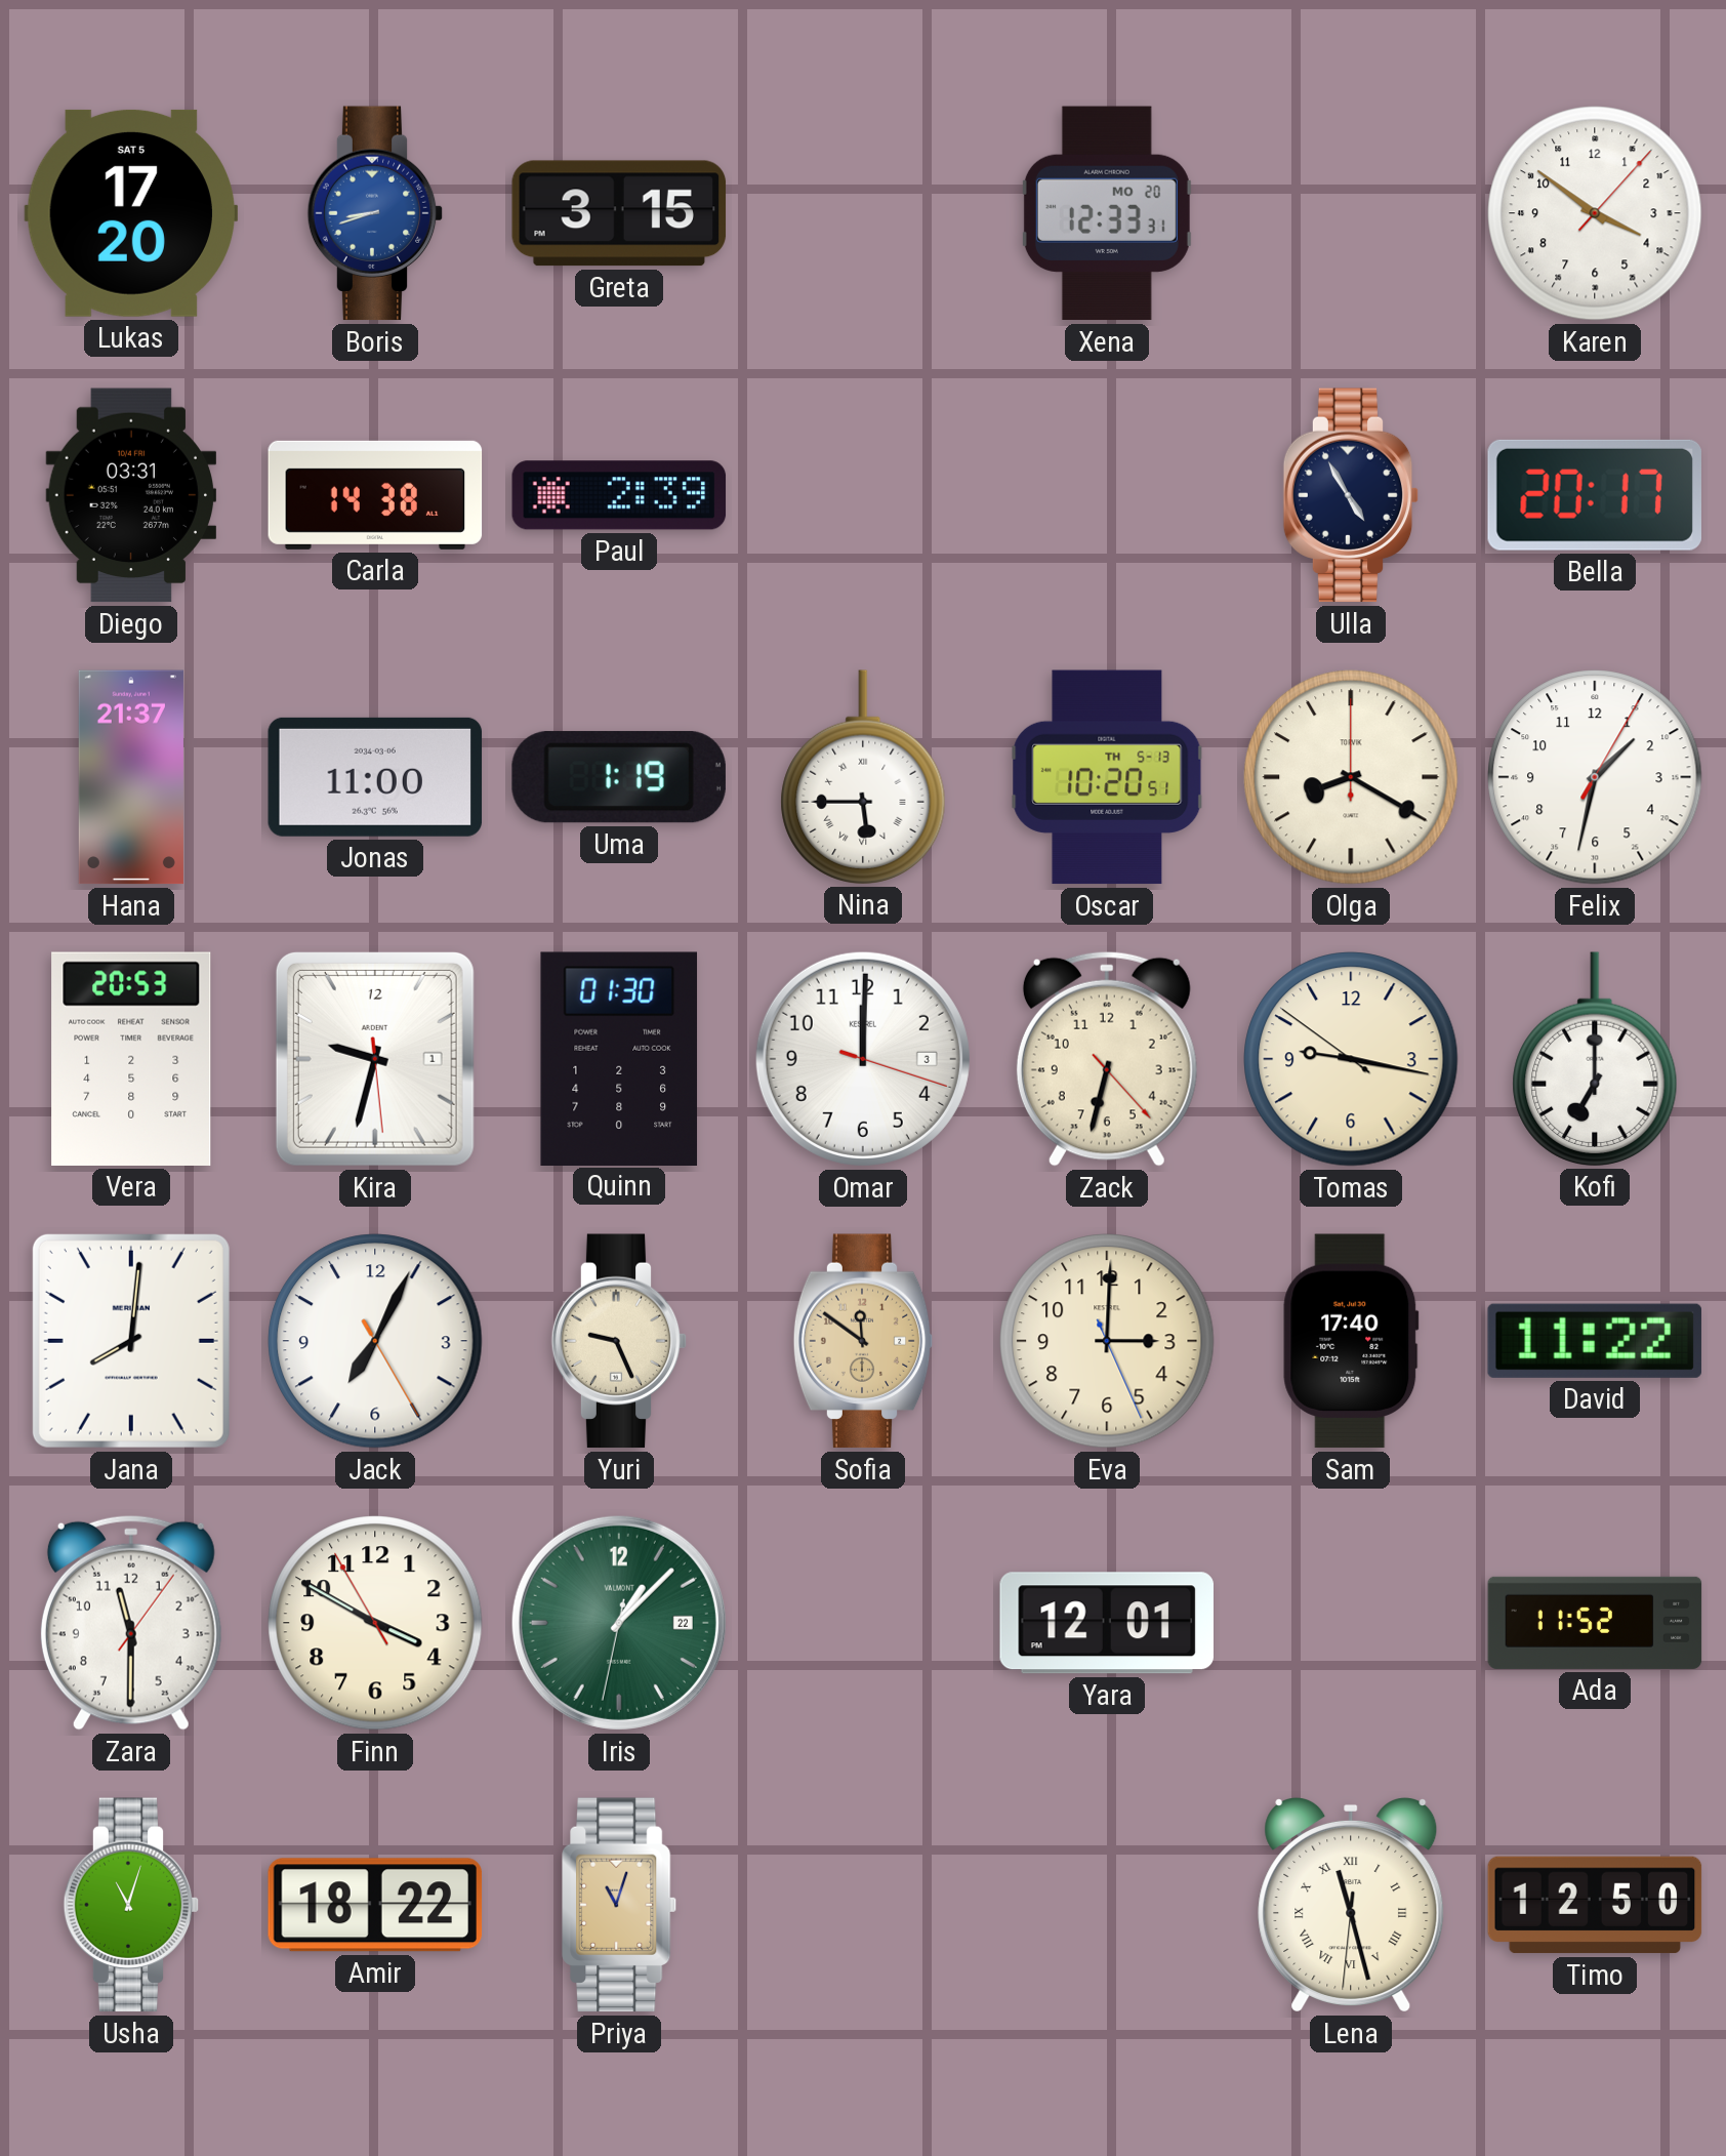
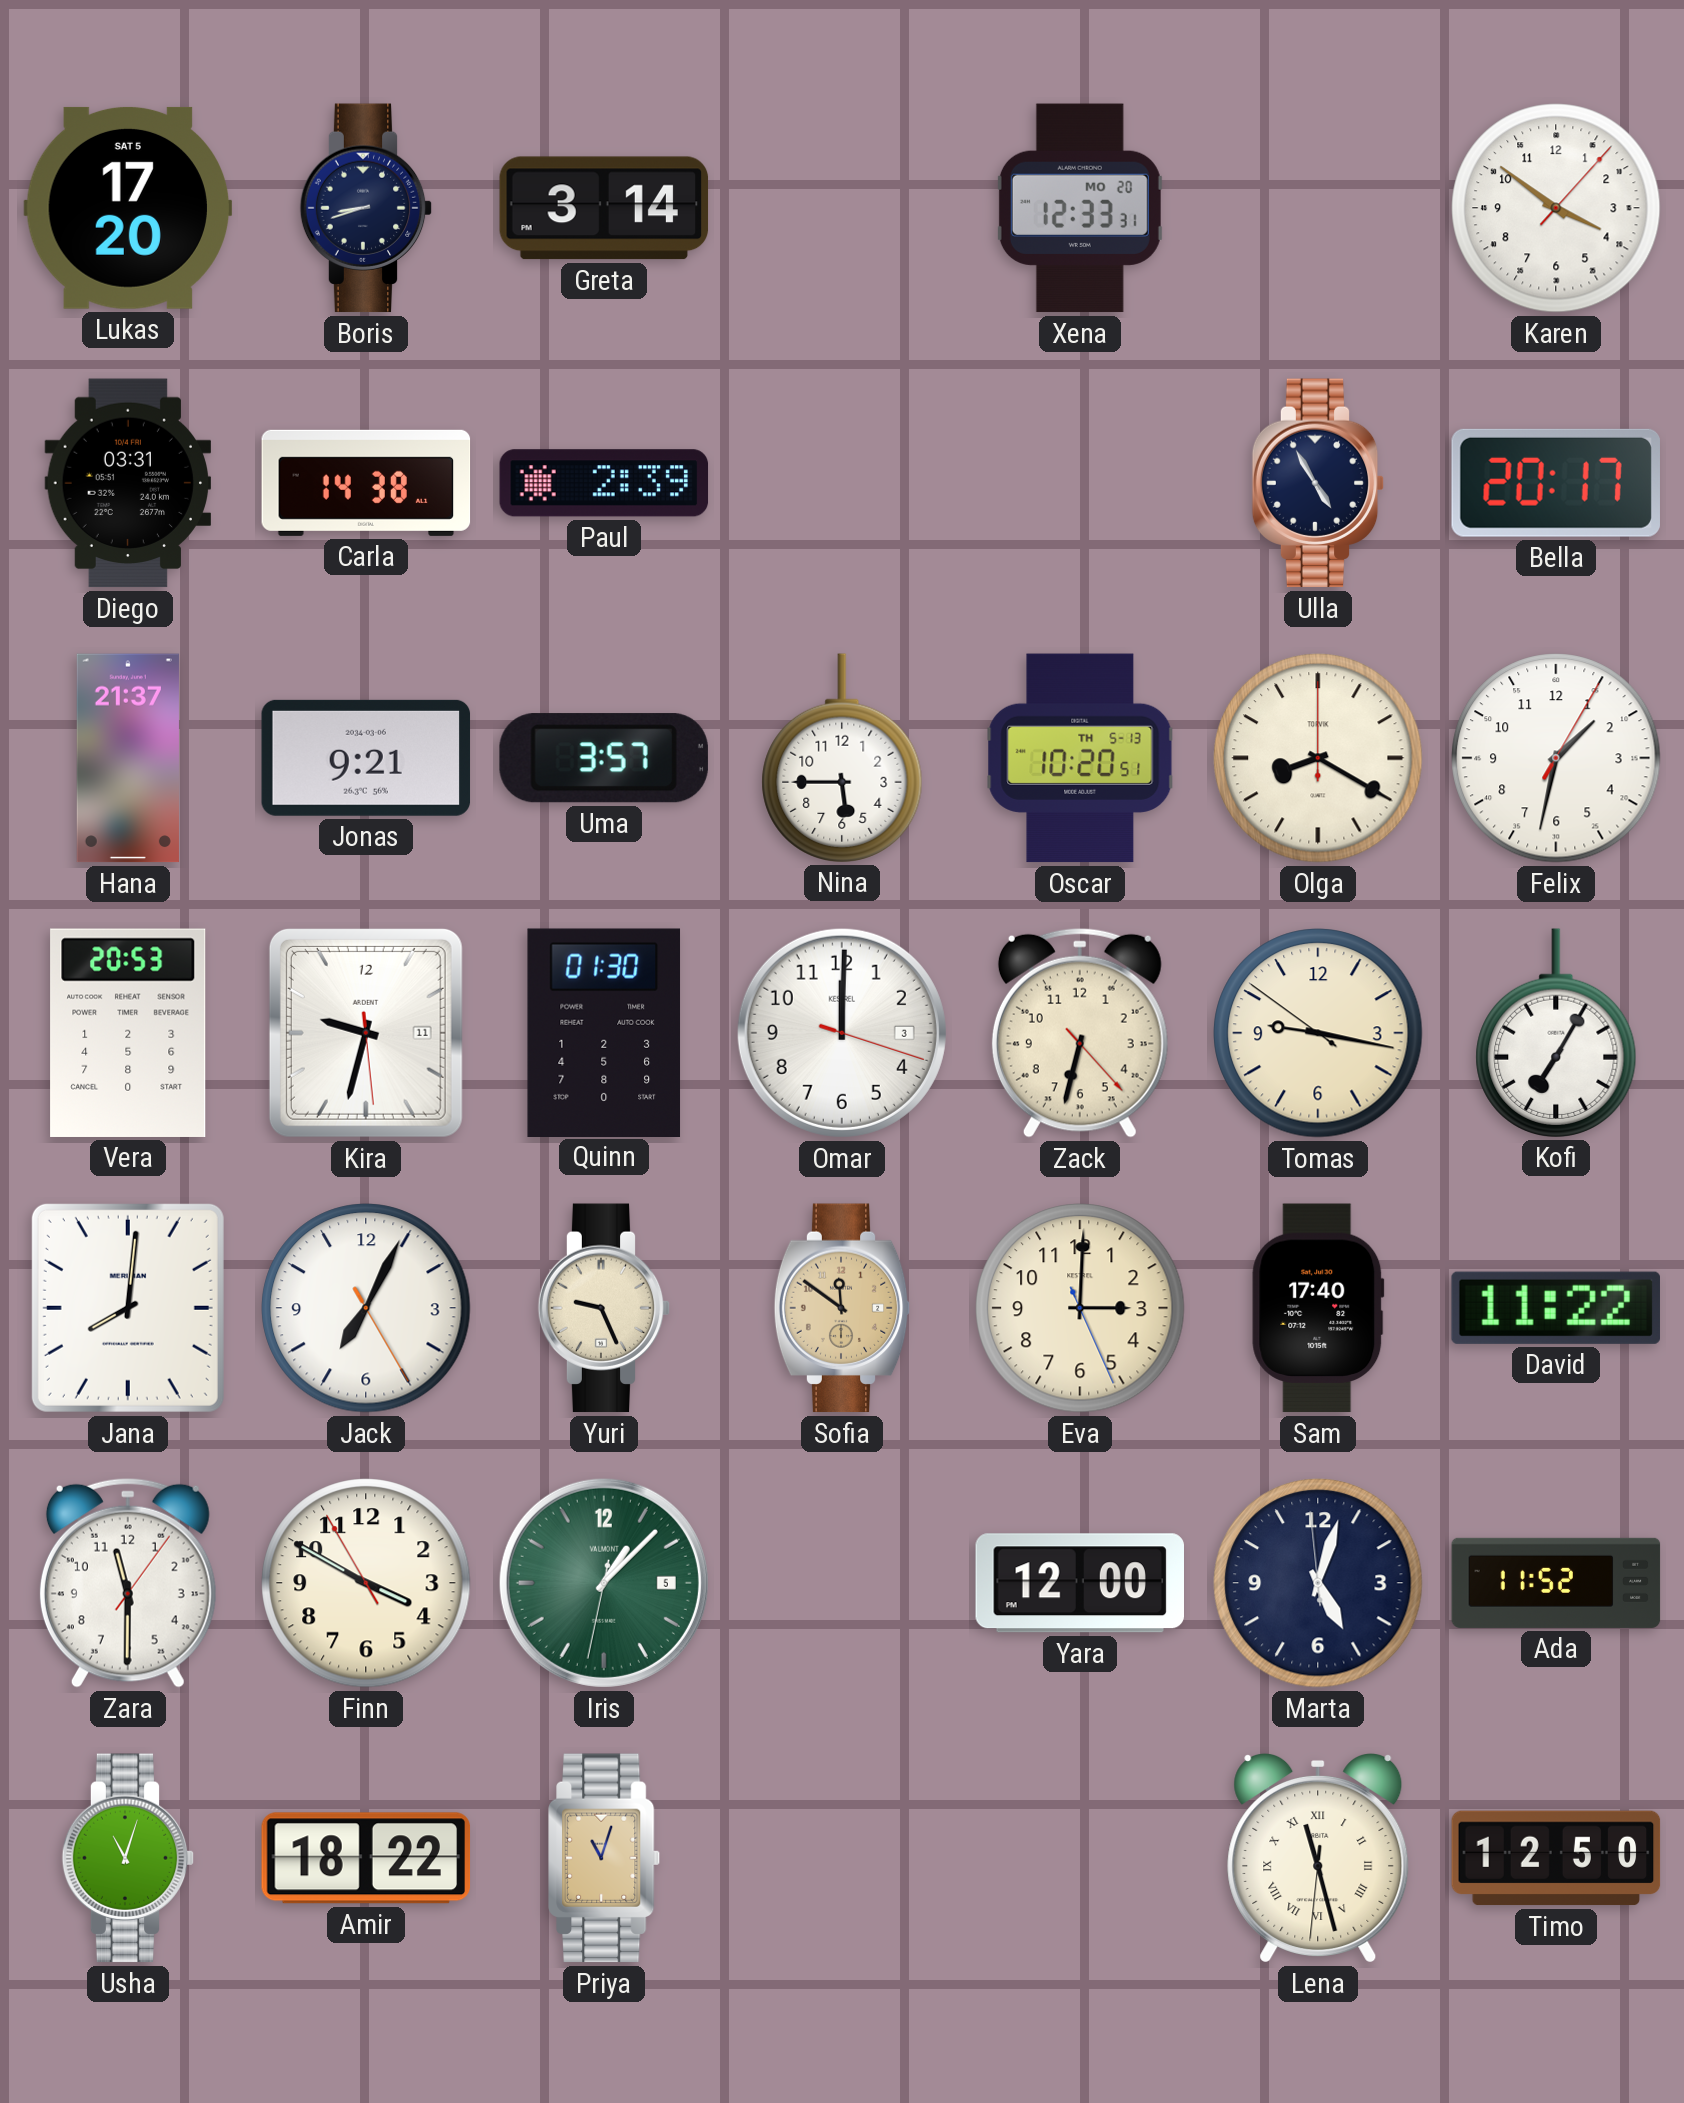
Boris dial: blue -> navy
Greta: 3:15 -> 3:14
Jonas: 11:00 -> 9:21
Uma: 1:19 -> 3:57
Nina numerals: Roman -> Arabic
Kira date: 1 -> 11
Kofi: 7:00 -> 7:05
Iris date: 22 -> 5
Yara: 12:01 -> 12:00
Marta: none -> 5:02
